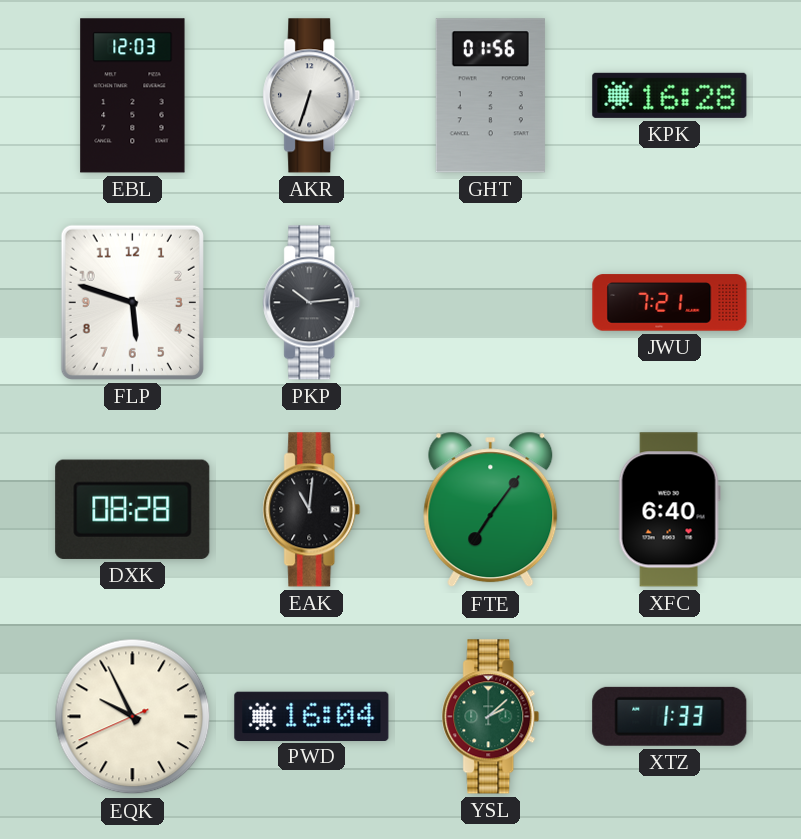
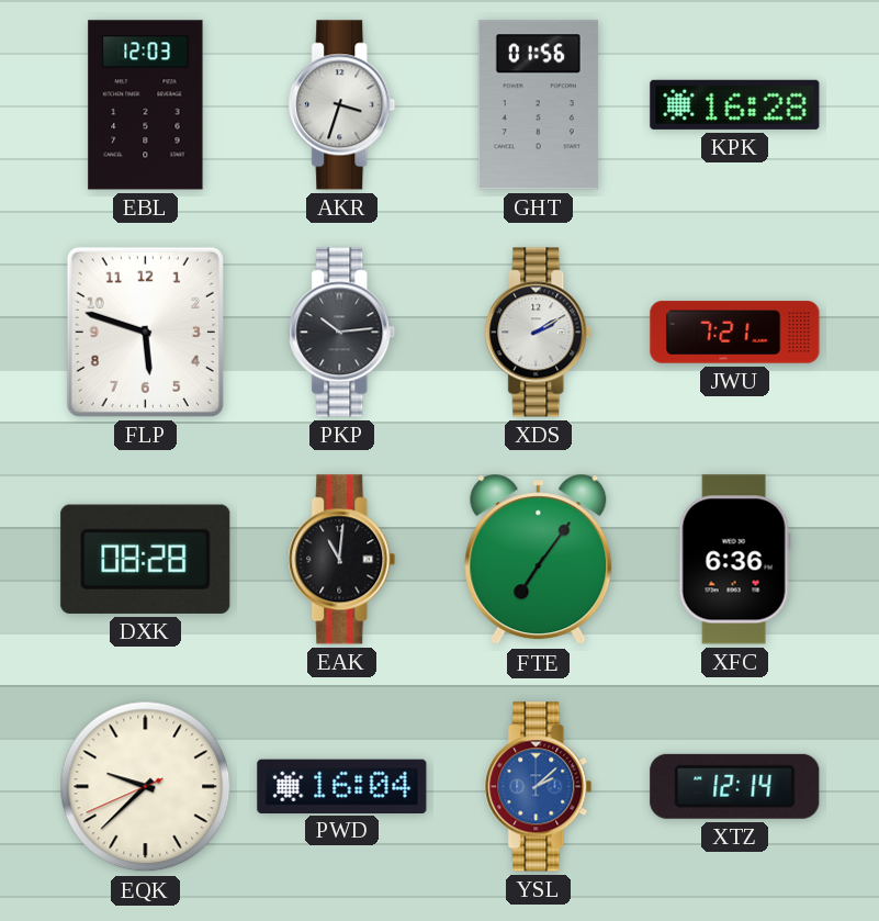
AKR: 6:33 -> 3:33
XDS: none -> 2:10
XFC: 6:40 -> 6:36
EQK: 9:55 -> 9:37
YSL dial: green -> blue
XTZ: 1:33 -> 12:14
